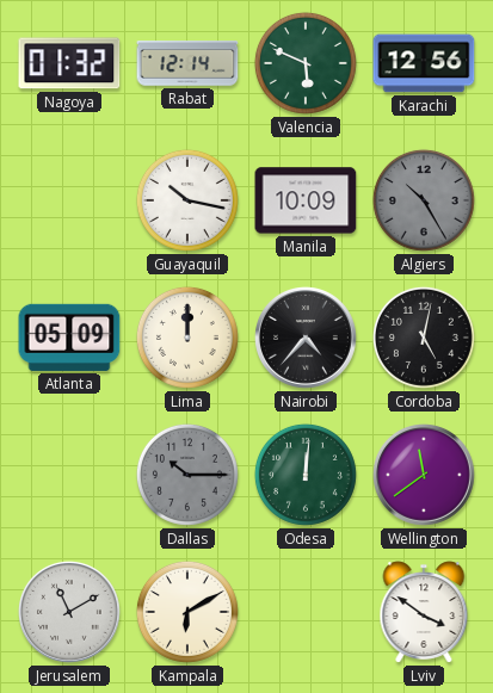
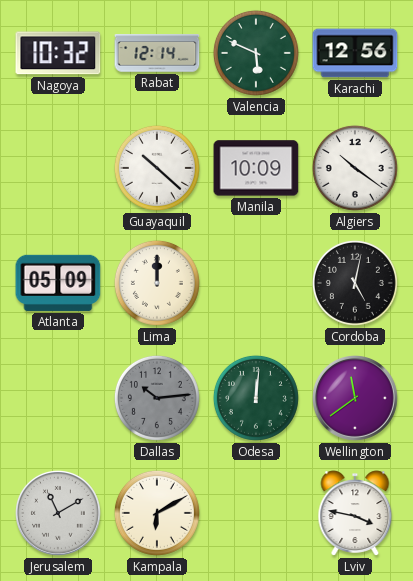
Nagoya: 01:32 -> 10:32
Guayaquil: 10:17 -> 10:22
Algiers: 10:25 -> 10:21
Algiers dial: grey -> white
Nairobi: 4:37 -> none
Dallas: 10:15 -> 10:14
Lviv: 3:51 -> 3:47
